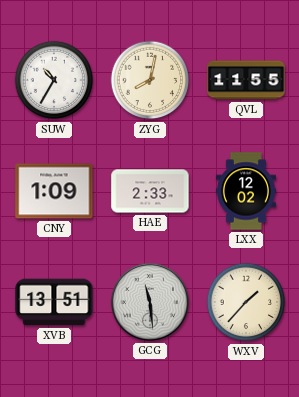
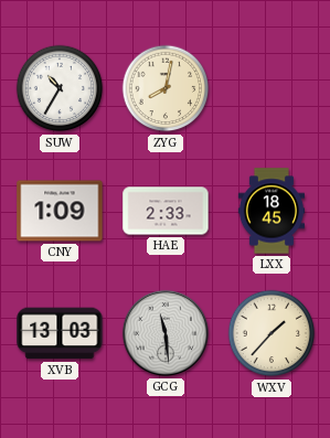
QVL: 11:55 -> none
LXX: 12:02 -> 18:45
XVB: 13:51 -> 13:03
